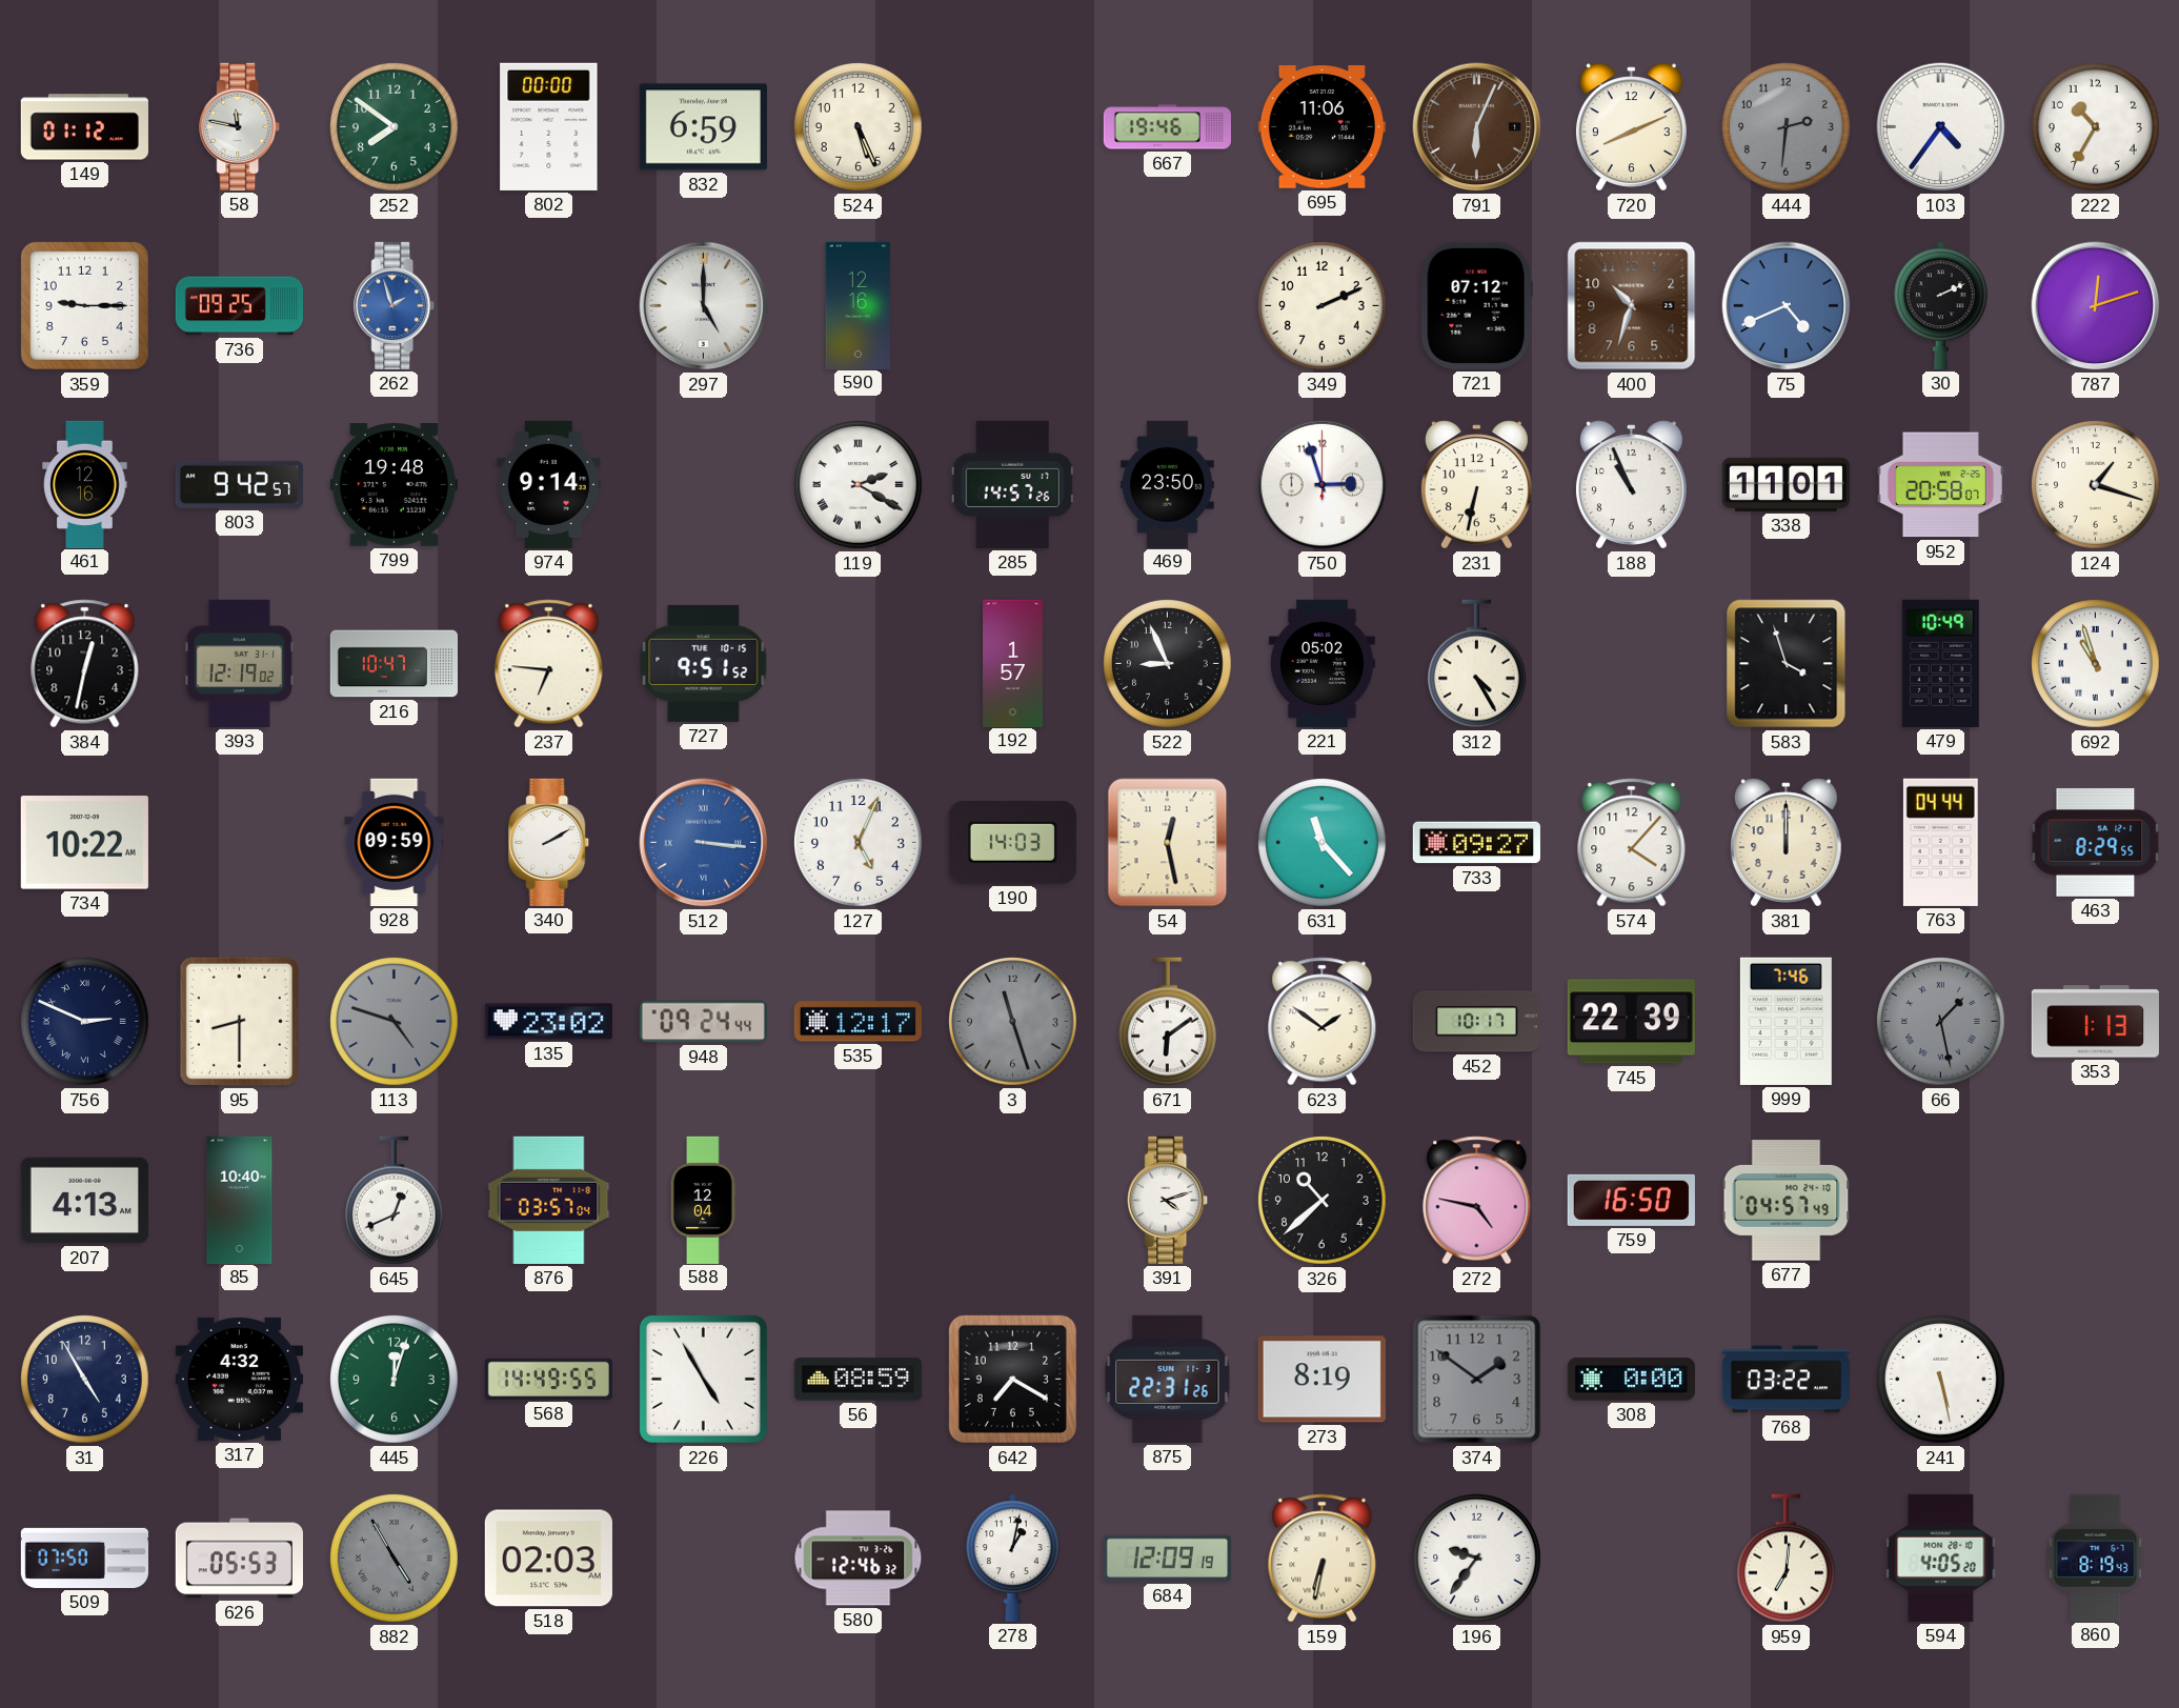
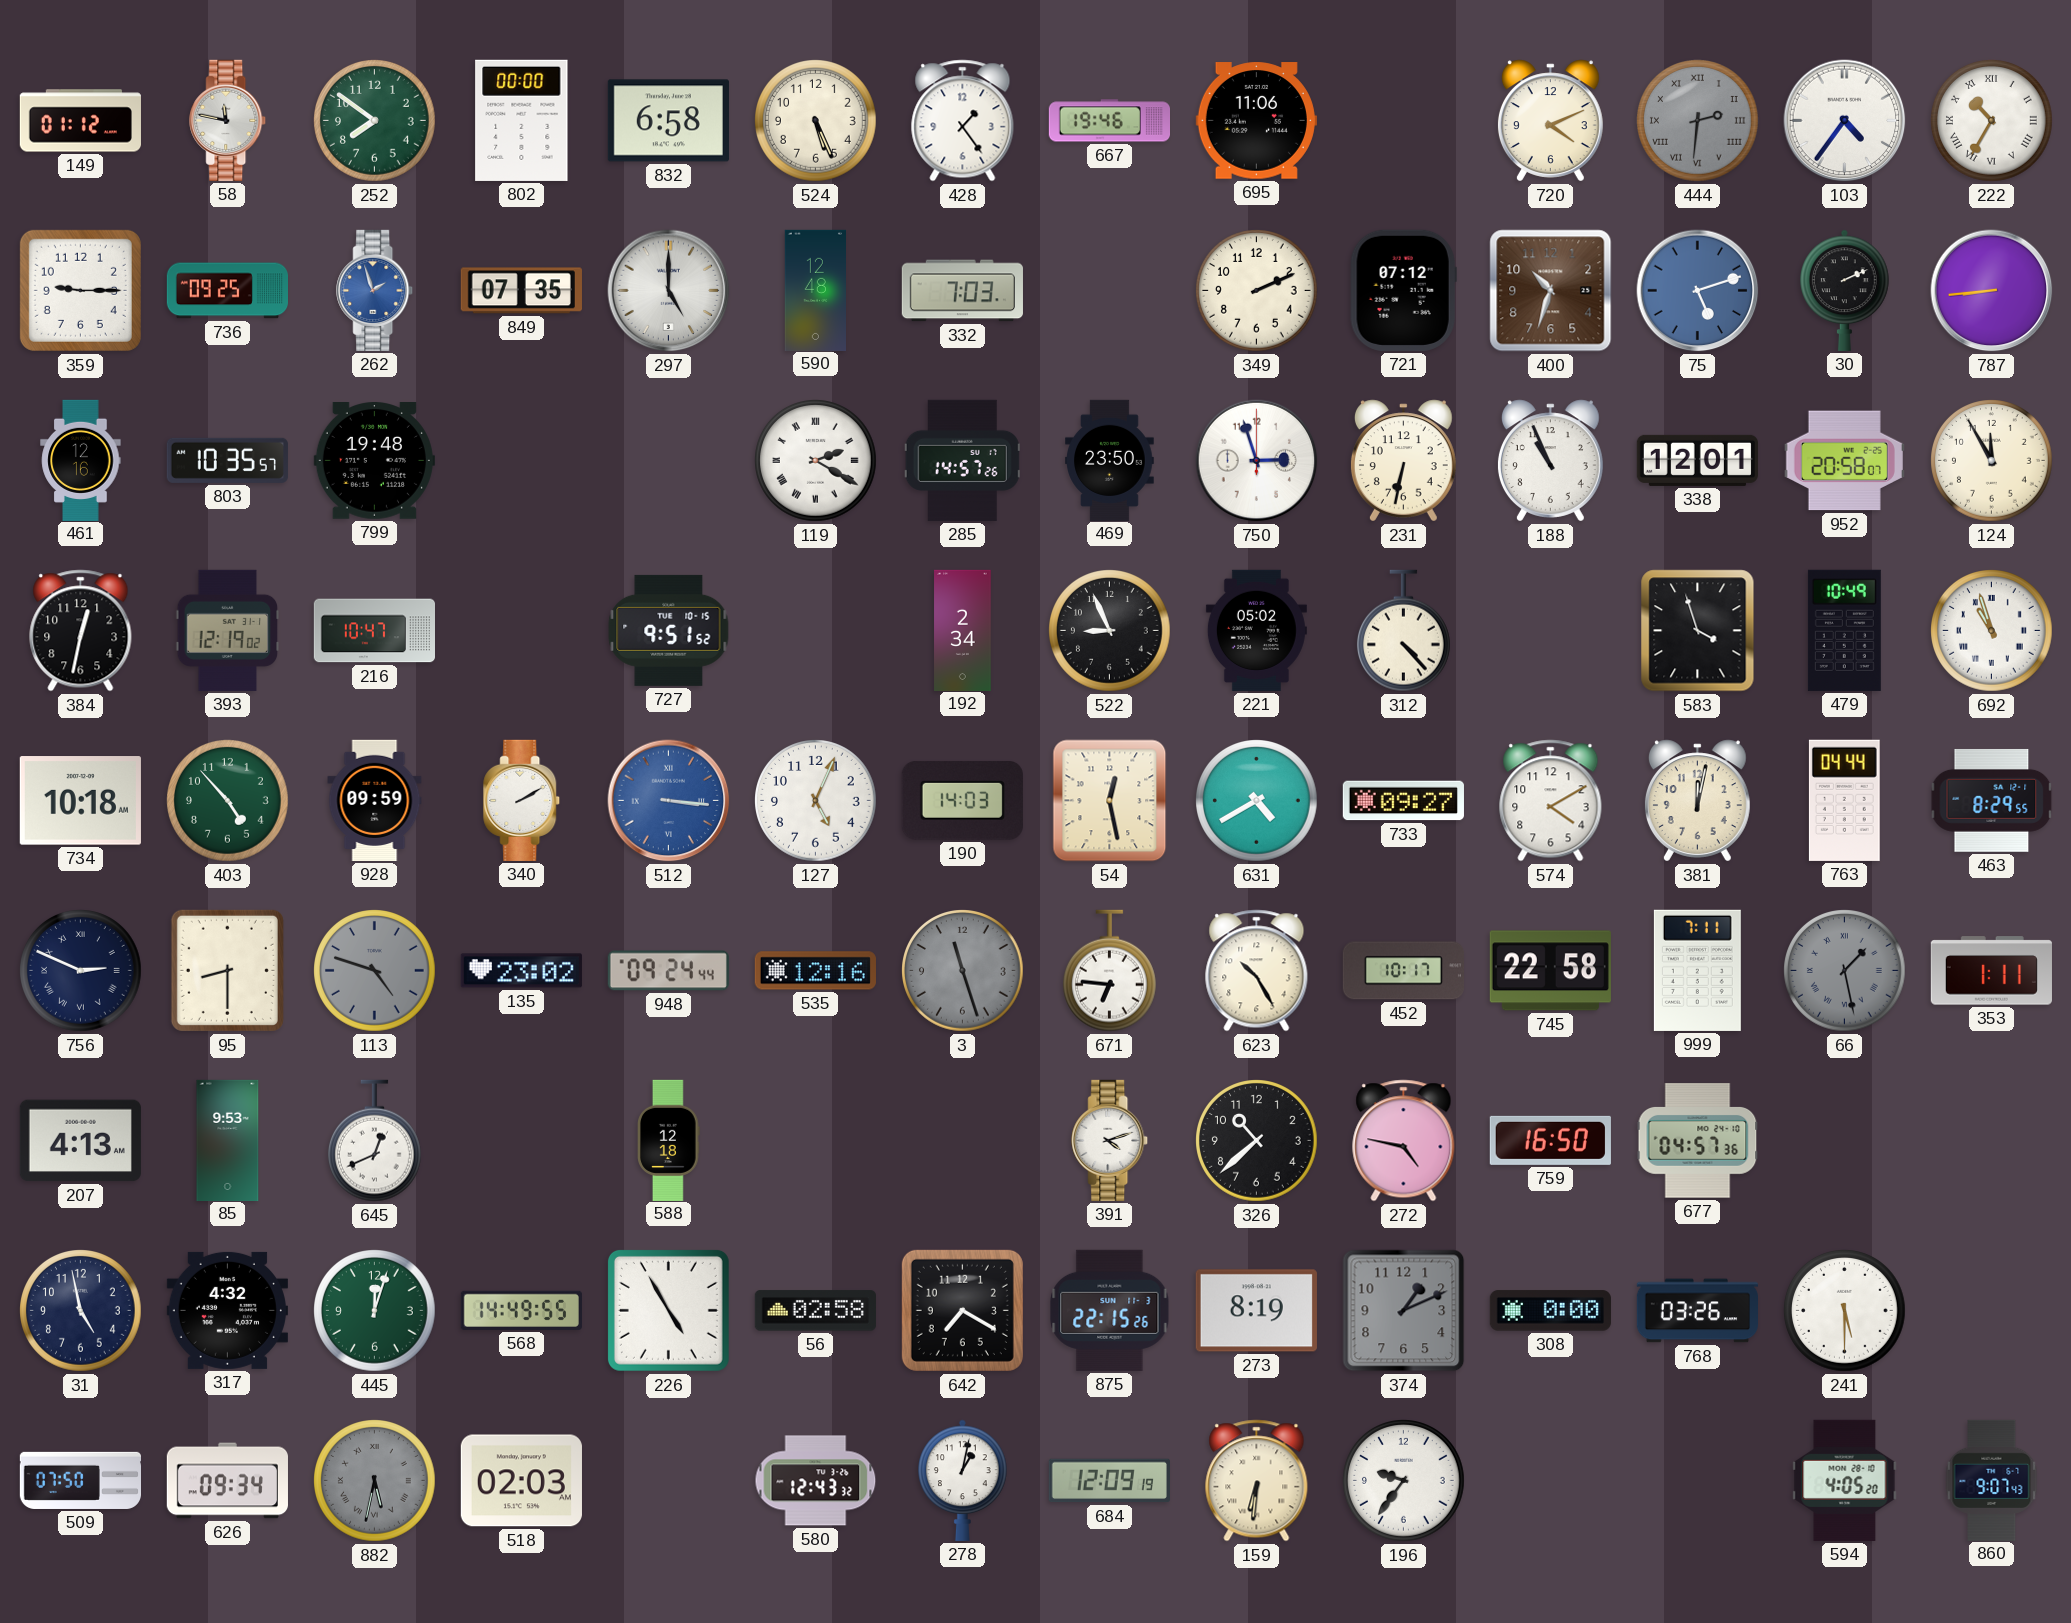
832: 6:59 -> 6:58
428: none -> 1:24
791: 6:04 -> none
720: 8:11 -> 4:11
444 numerals: Arabic -> Roman
222 numerals: Arabic -> Roman
849: none -> 07:35
590: 12:16 -> 12:48
332: none -> 7:03
75: 4:41 -> 5:12
787: 12:12 -> 8:44
803: 9:42 -> 10:35
974: 9:14 -> none
338: 11:01 -> 12:01
124: 1:18 -> 11:55
237: 6:46 -> none
192: 1:57 -> 2:34
312: 4:25 -> 4:23
734: 10:22 -> 10:18
403: none -> 4:53
631: 11:23 -> 4:40
574: 4:07 -> 4:10
381: 12:00 -> 12:02
535: 12:17 -> 12:16
671: 6:09 -> 6:46
623: 1:51 -> 10:25
745: 22:39 -> 22:58
999: 7:46 -> 7:11
353: 1:13 -> 1:11
85: 10:40 -> 9:53
876: 03:57 -> none
588: 12:04 -> 12:18
677: 04:57:49 -> 04:57:36
31: 4:55 -> 4:58
56: 08:59 -> 02:58
875: 22:31 -> 22:15
374: 1:51 -> 1:11
768: 03:22 -> 03:26
241: 5:28 -> 5:30
626: 05:53 -> 09:34
882: 4:55 -> 5:32
580: 12:46 -> 12:43
159: 6:32 -> 6:31
959: 7:01 -> none
860: 8:19 -> 9:07
